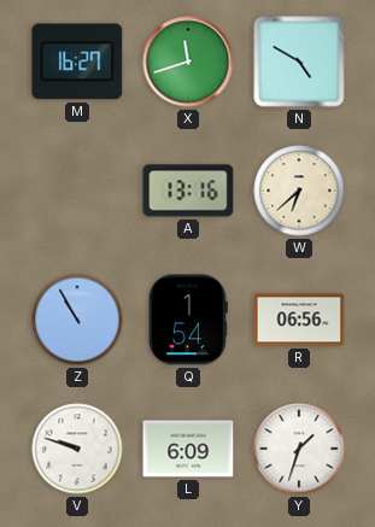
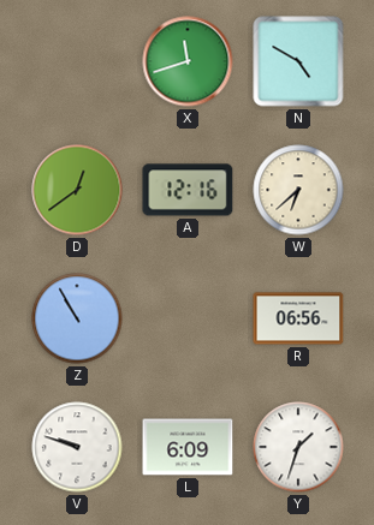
M: 16:27 -> none
D: none -> 12:39
A: 13:16 -> 12:16
Q: 1:54 -> none
